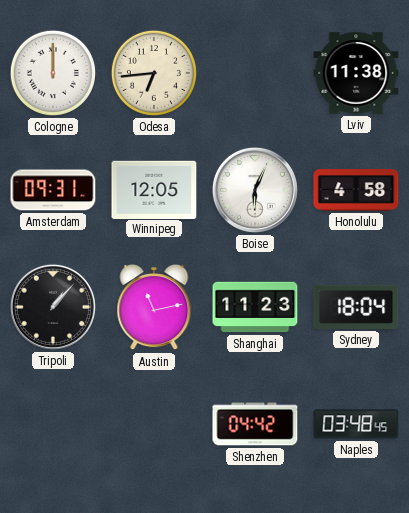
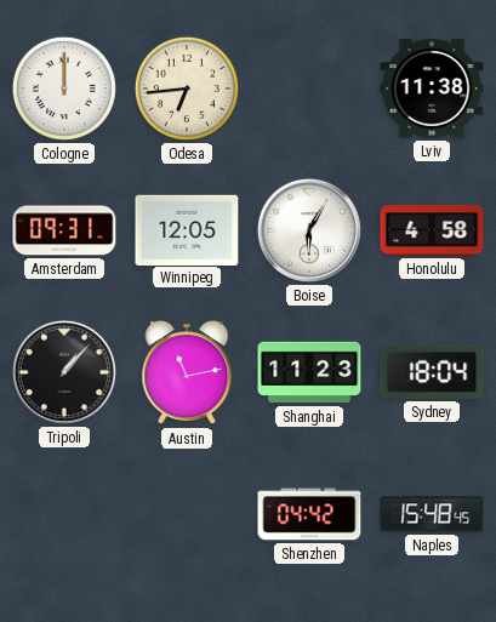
Boise: 6:04 -> 6:05
Naples: 03:48 -> 15:48
